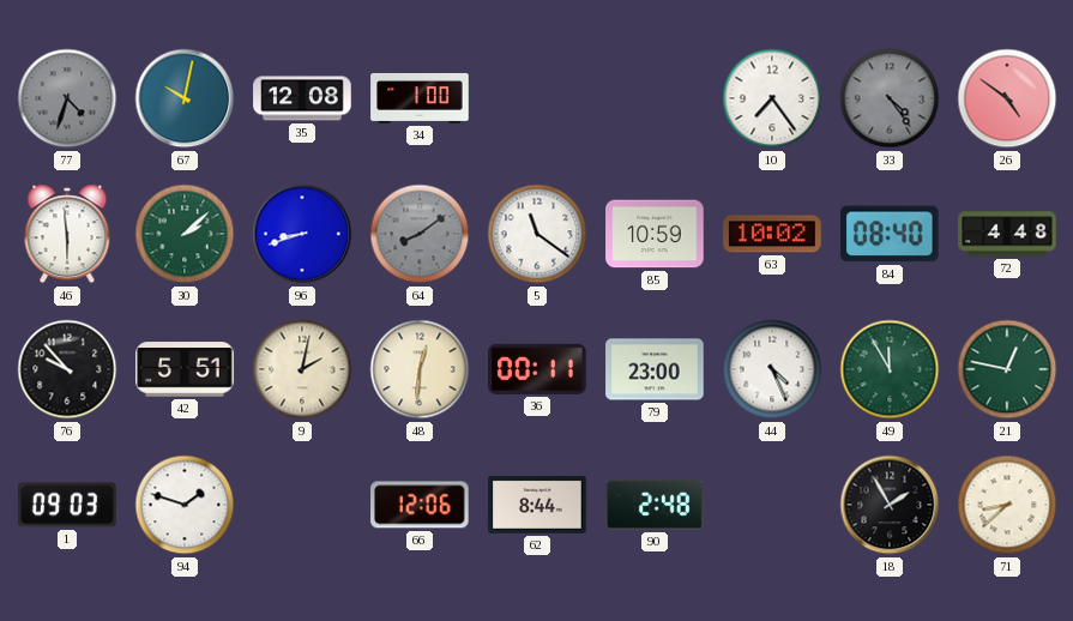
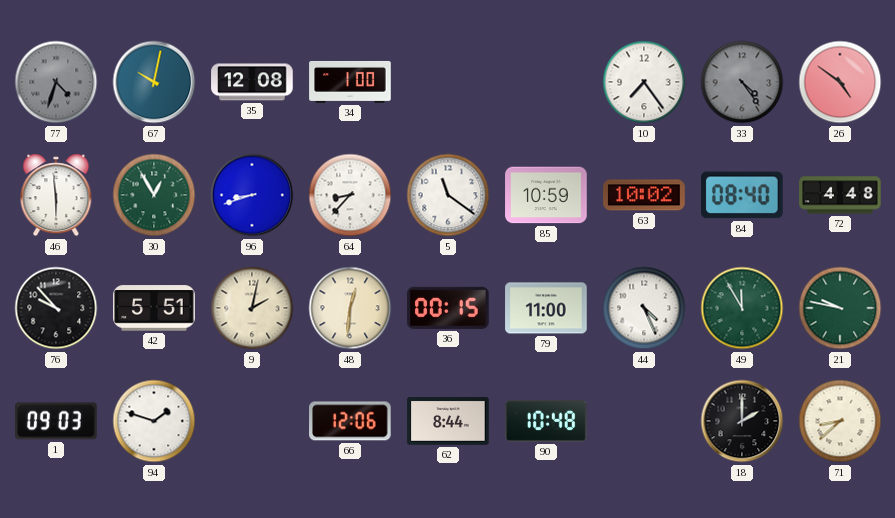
30: 2:08 -> 12:55
64: 8:09 -> 8:37
64 dial: grey -> white
36: 00:11 -> 00:15
79: 23:00 -> 11:00
21: 12:47 -> 9:47
90: 2:48 -> 10:48
18: 1:55 -> 2:00
